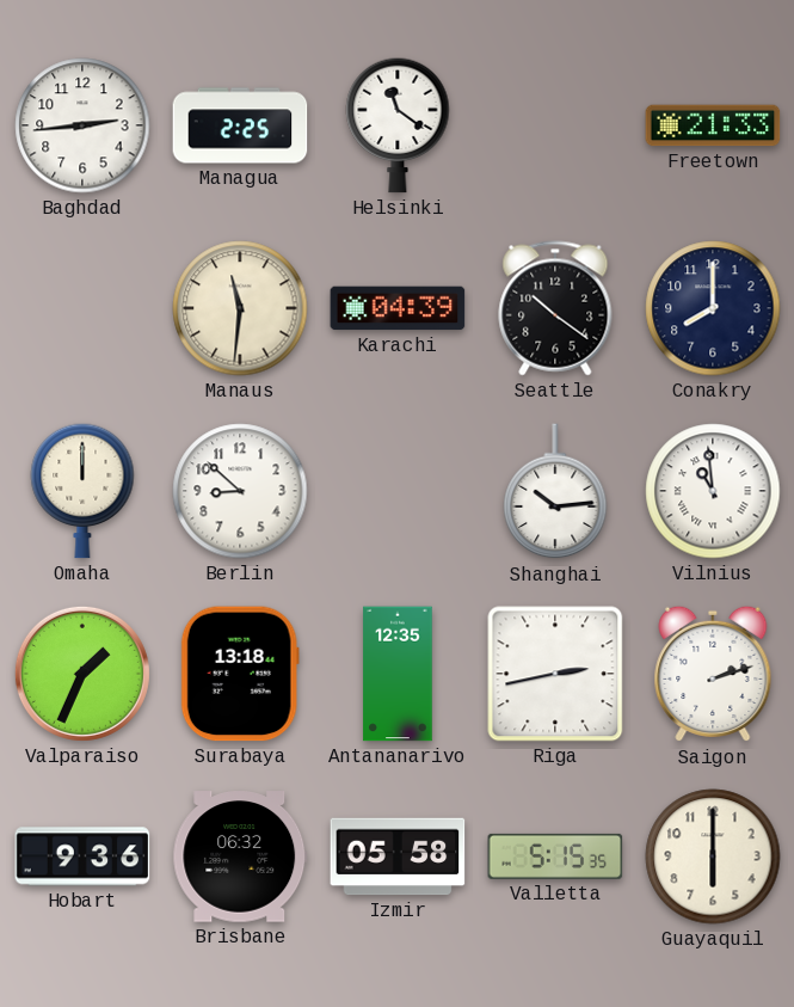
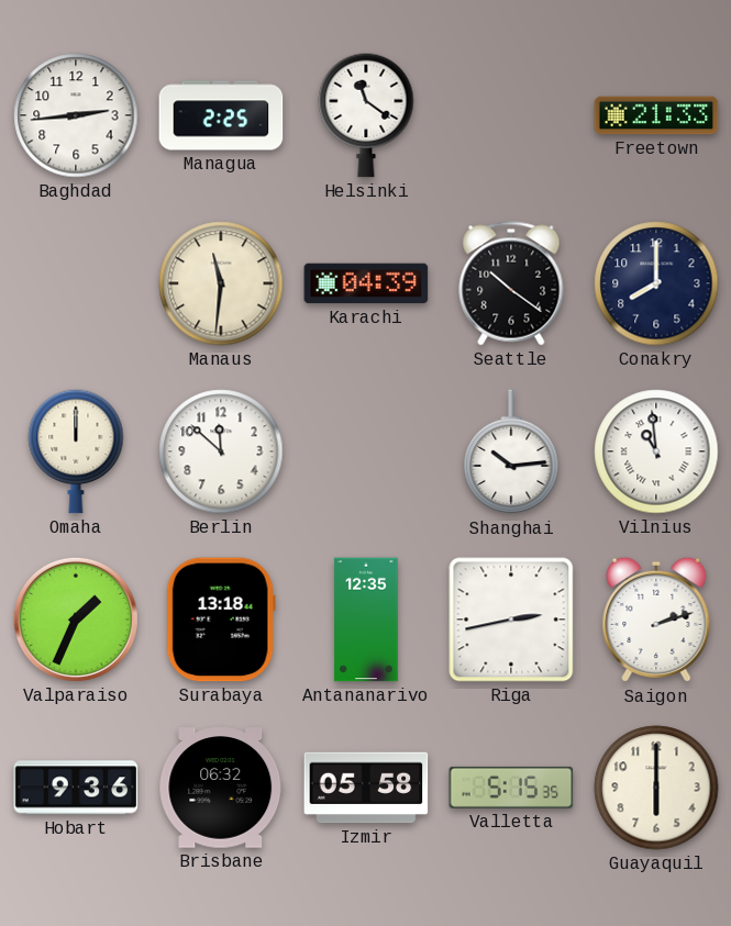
Berlin: 8:52 -> 11:52
